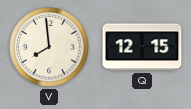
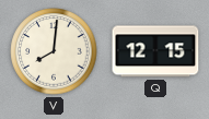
V: 7:59 -> 8:01
